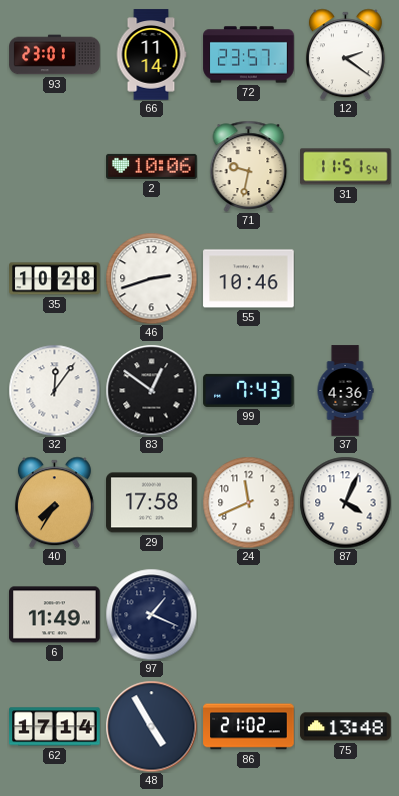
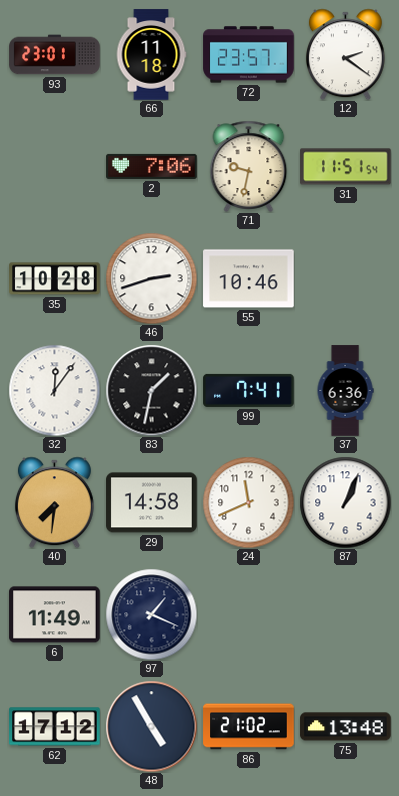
66: 11:14 -> 11:18
2: 10:06 -> 7:06
83: 12:51 -> 1:32
99: 7:43 -> 7:41
37: 4:36 -> 6:36
40: 7:35 -> 7:31
29: 17:58 -> 14:58
87: 4:04 -> 1:04
62: 17:14 -> 17:12
